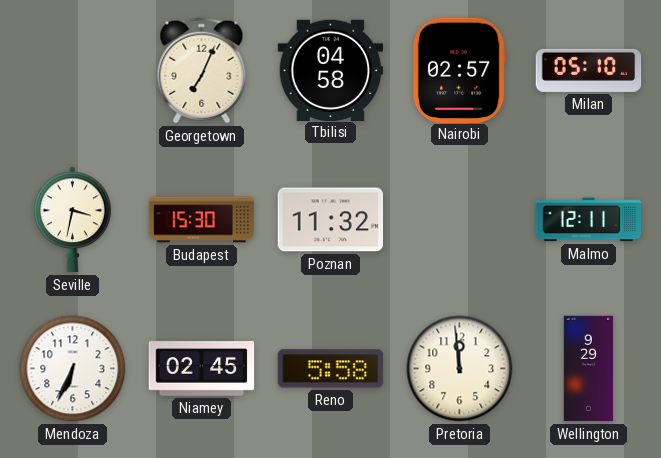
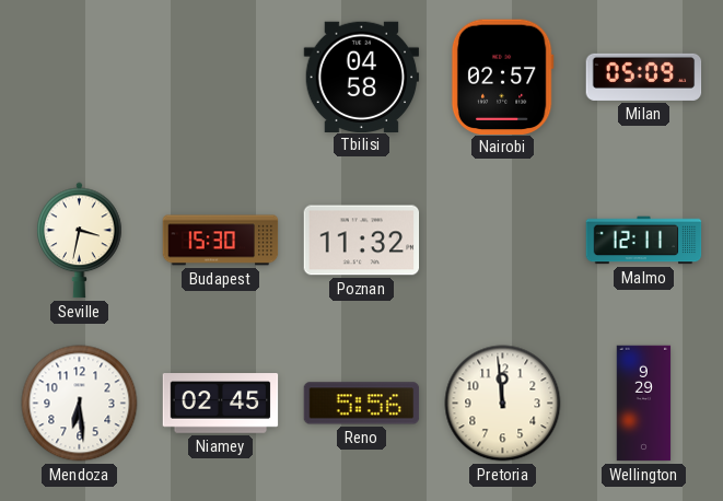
Georgetown: 7:04 -> none
Milan: 05:10 -> 05:09
Mendoza: 6:34 -> 6:29
Reno: 5:58 -> 5:56
